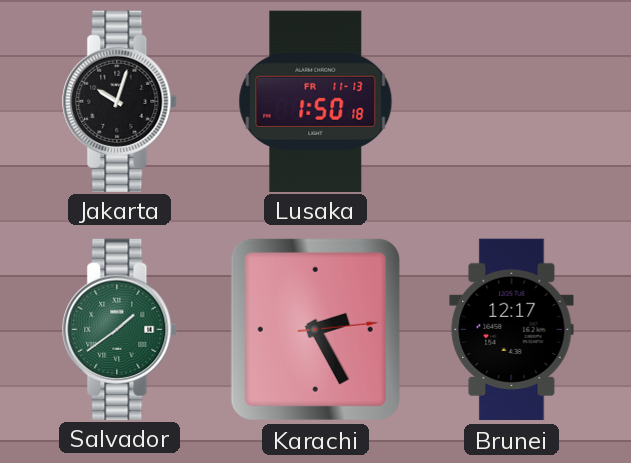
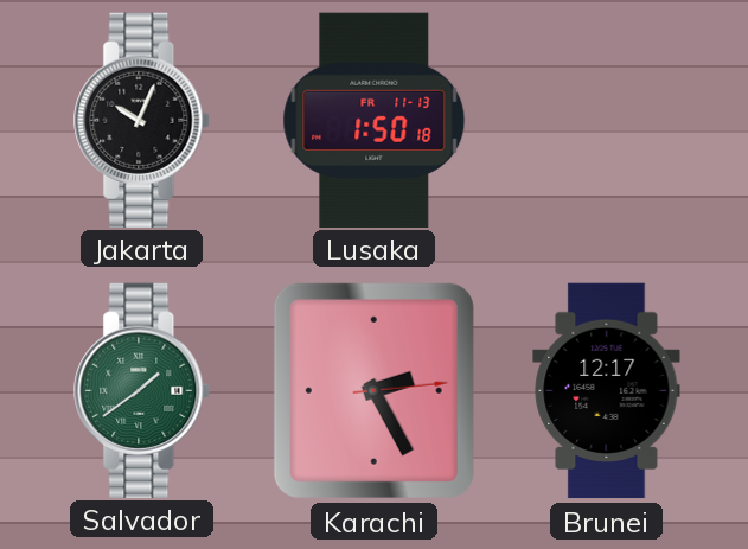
Jakarta: 10:03 -> 10:04
